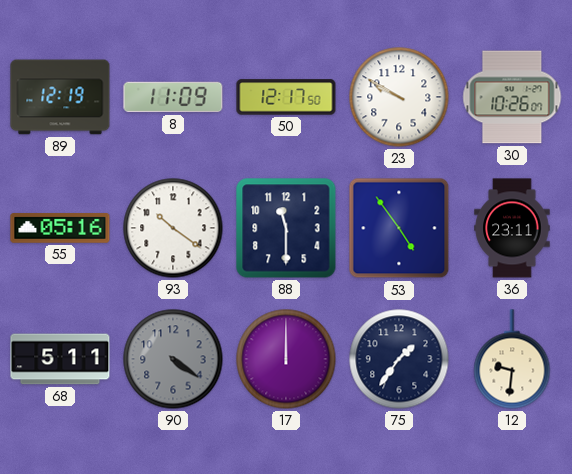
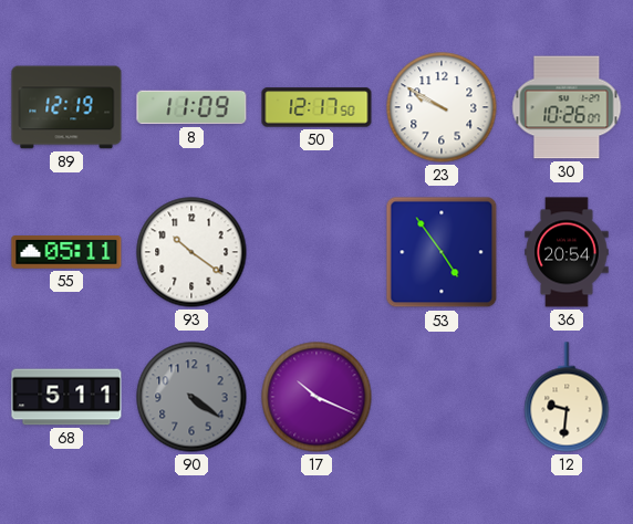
55: 05:16 -> 05:11
88: 11:30 -> none
36: 23:11 -> 20:54
17: 12:00 -> 10:19
75: 1:36 -> none
